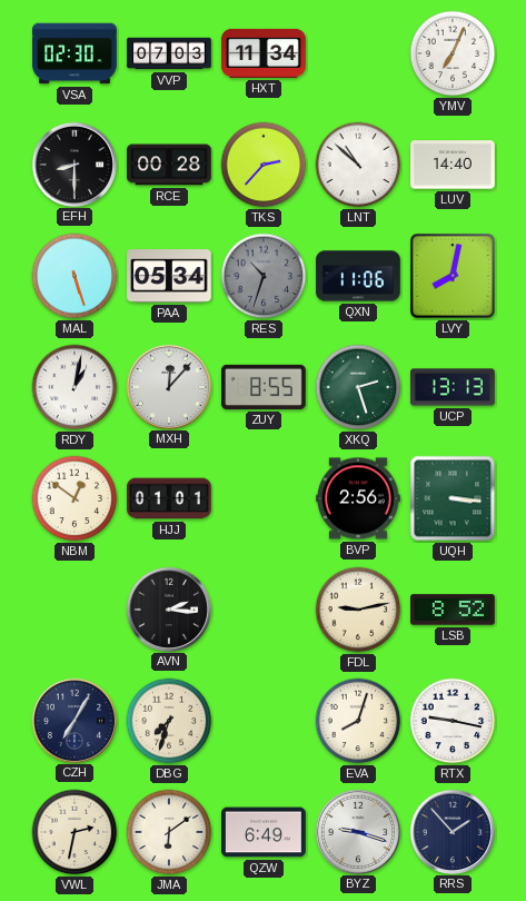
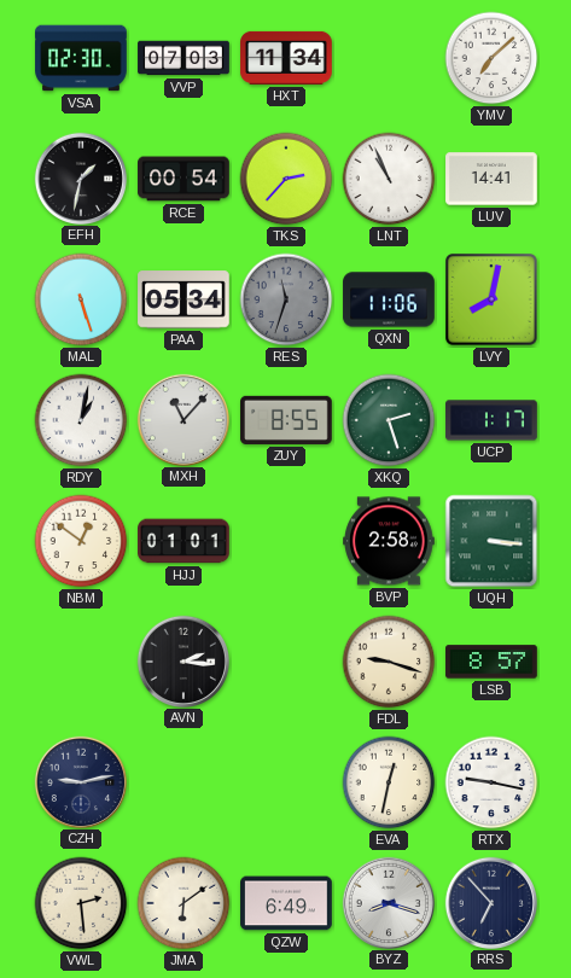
YMV: 7:04 -> 7:08
EFH: 8:30 -> 1:32
RCE: 00:28 -> 00:54
LNT: 10:52 -> 10:56
LUV: 14:40 -> 14:41
RES: 10:33 -> 11:33
MXH: 12:07 -> 11:07
UCP: 13:13 -> 1:17
BVP: 2:56 -> 2:58
FDL: 9:13 -> 9:18
LSB: 8:52 -> 8:57
CZH: 7:05 -> 9:13
DBG: 7:33 -> none
EVA: 8:03 -> 12:32
VWL: 2:32 -> 2:29
BYZ: 9:18 -> 8:18
RRS: 1:53 -> 6:53
